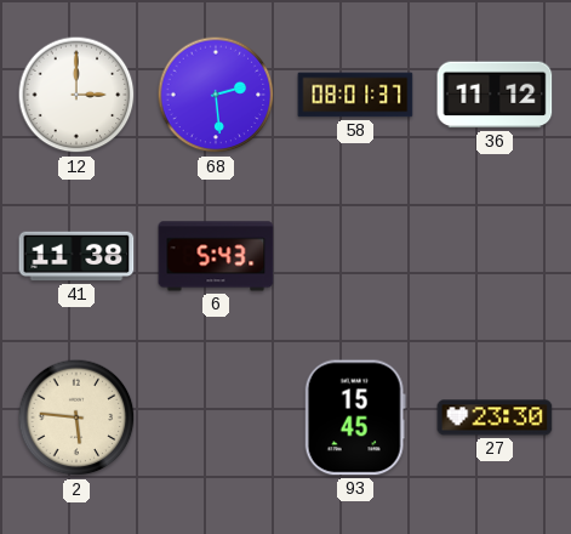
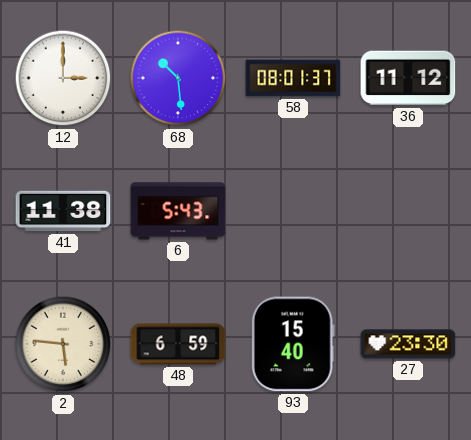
68: 2:29 -> 10:29
48: none -> 6:59
93: 15:45 -> 15:40
